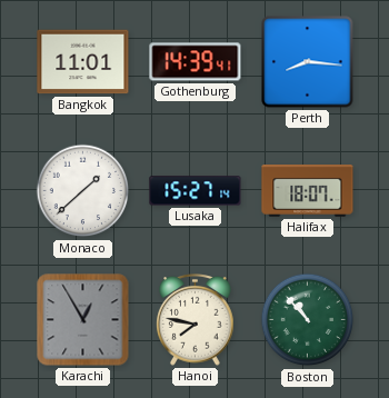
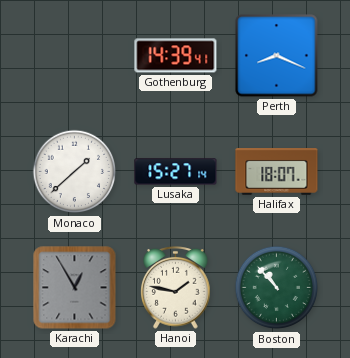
Bangkok: 11:01 -> none
Perth: 8:16 -> 8:19
Hanoi: 7:47 -> 1:47
